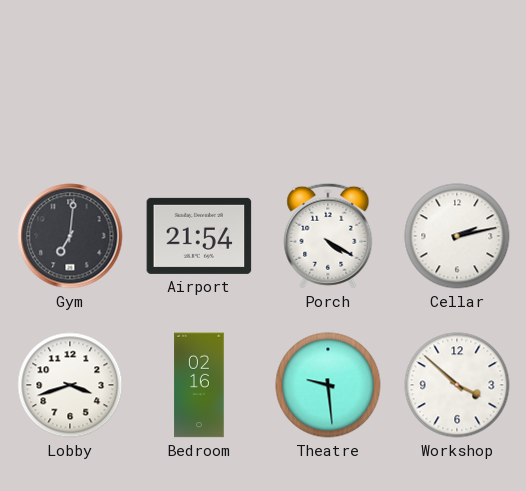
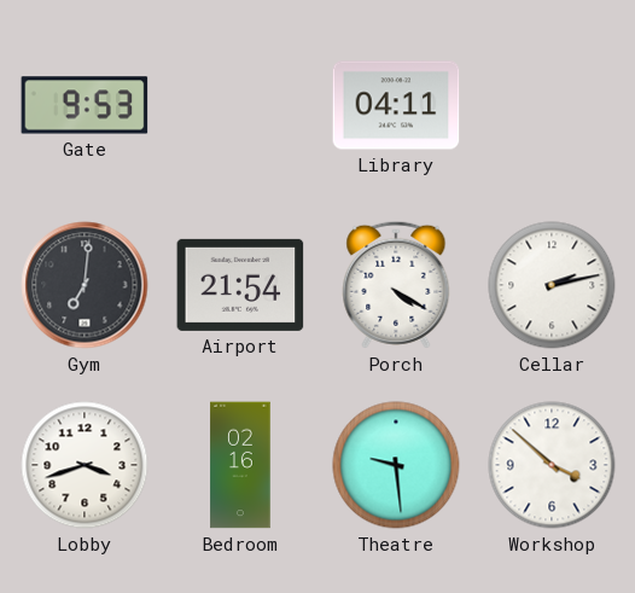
Gate: none -> 9:53
Library: none -> 04:11
